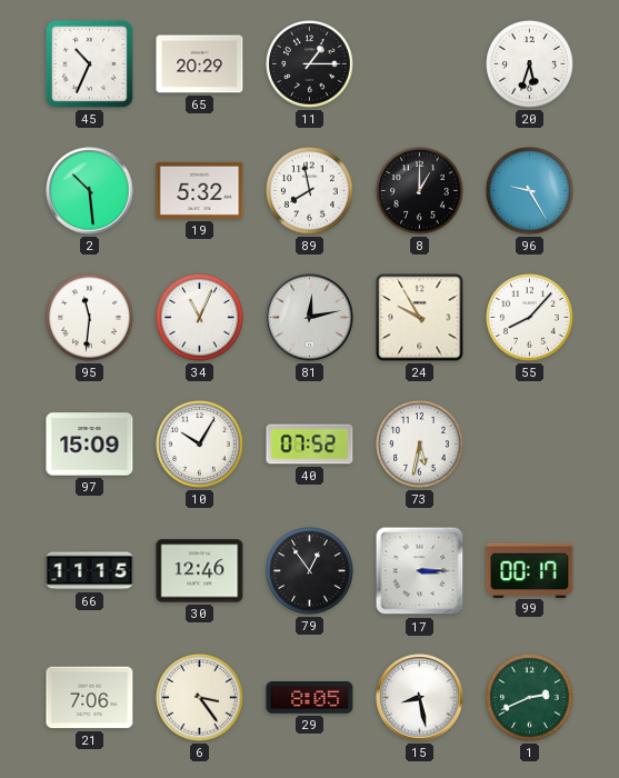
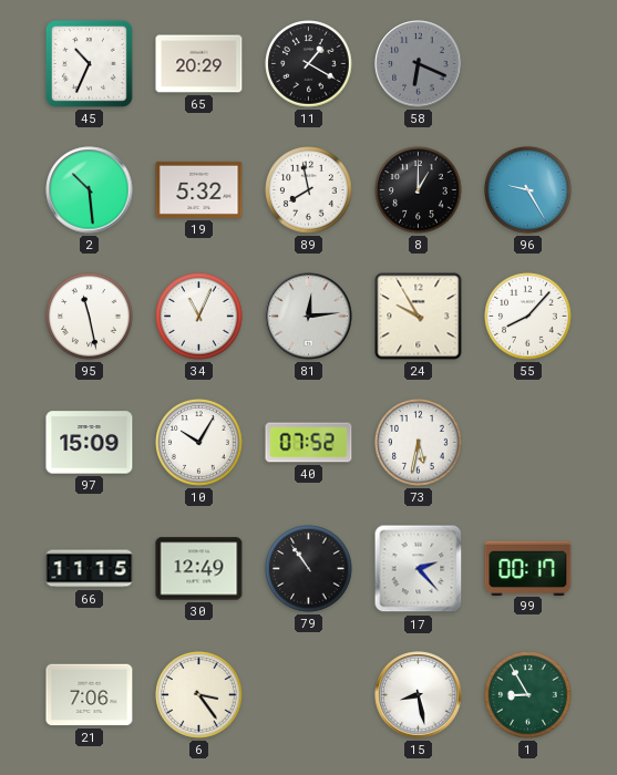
11: 1:15 -> 1:20
58: none -> 6:19
20: 5:33 -> none
95: 11:31 -> 11:28
81: 12:13 -> 12:14
30: 12:46 -> 12:49
79: 12:54 -> 10:54
17: 3:15 -> 2:23
29: 8:05 -> none
1: 2:41 -> 8:55
